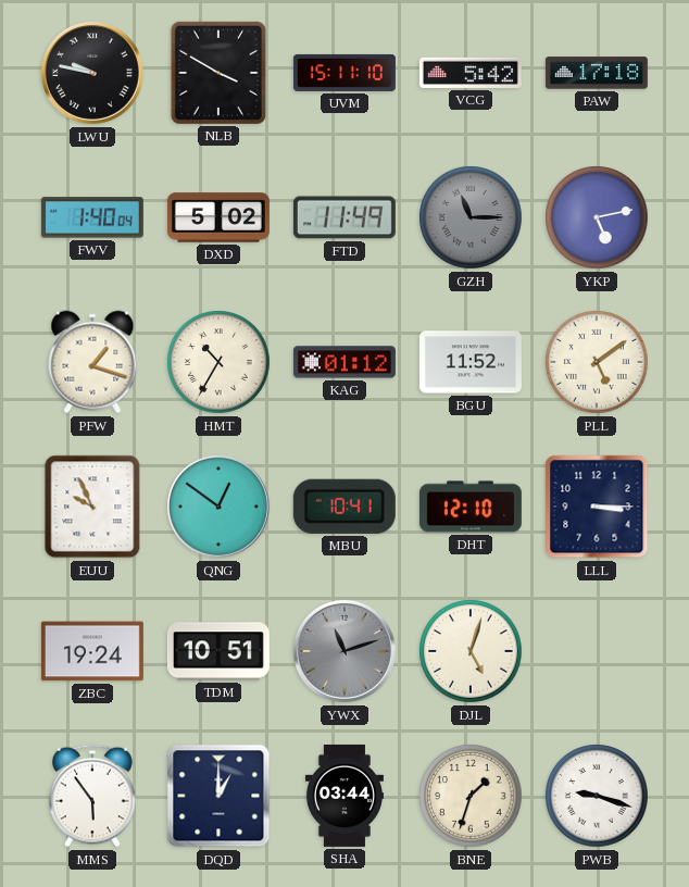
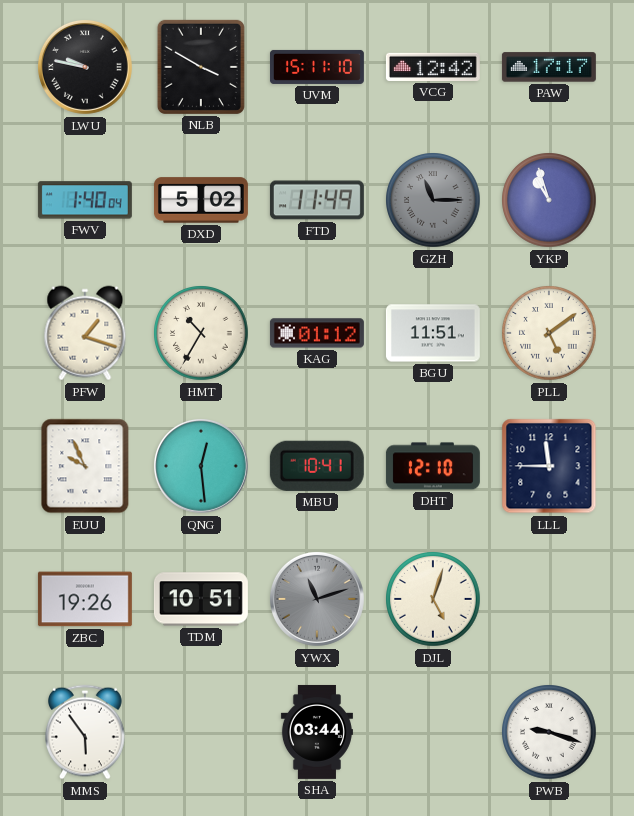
VCG: 5:42 -> 12:42
PAW: 17:18 -> 17:17
YKP: 5:13 -> 10:57
BGU: 11:52 -> 11:51
QNG: 12:51 -> 12:29
LLL: 3:15 -> 11:45
ZBC: 19:24 -> 19:26
DQD: 1:00 -> none
BNE: 1:33 -> none
